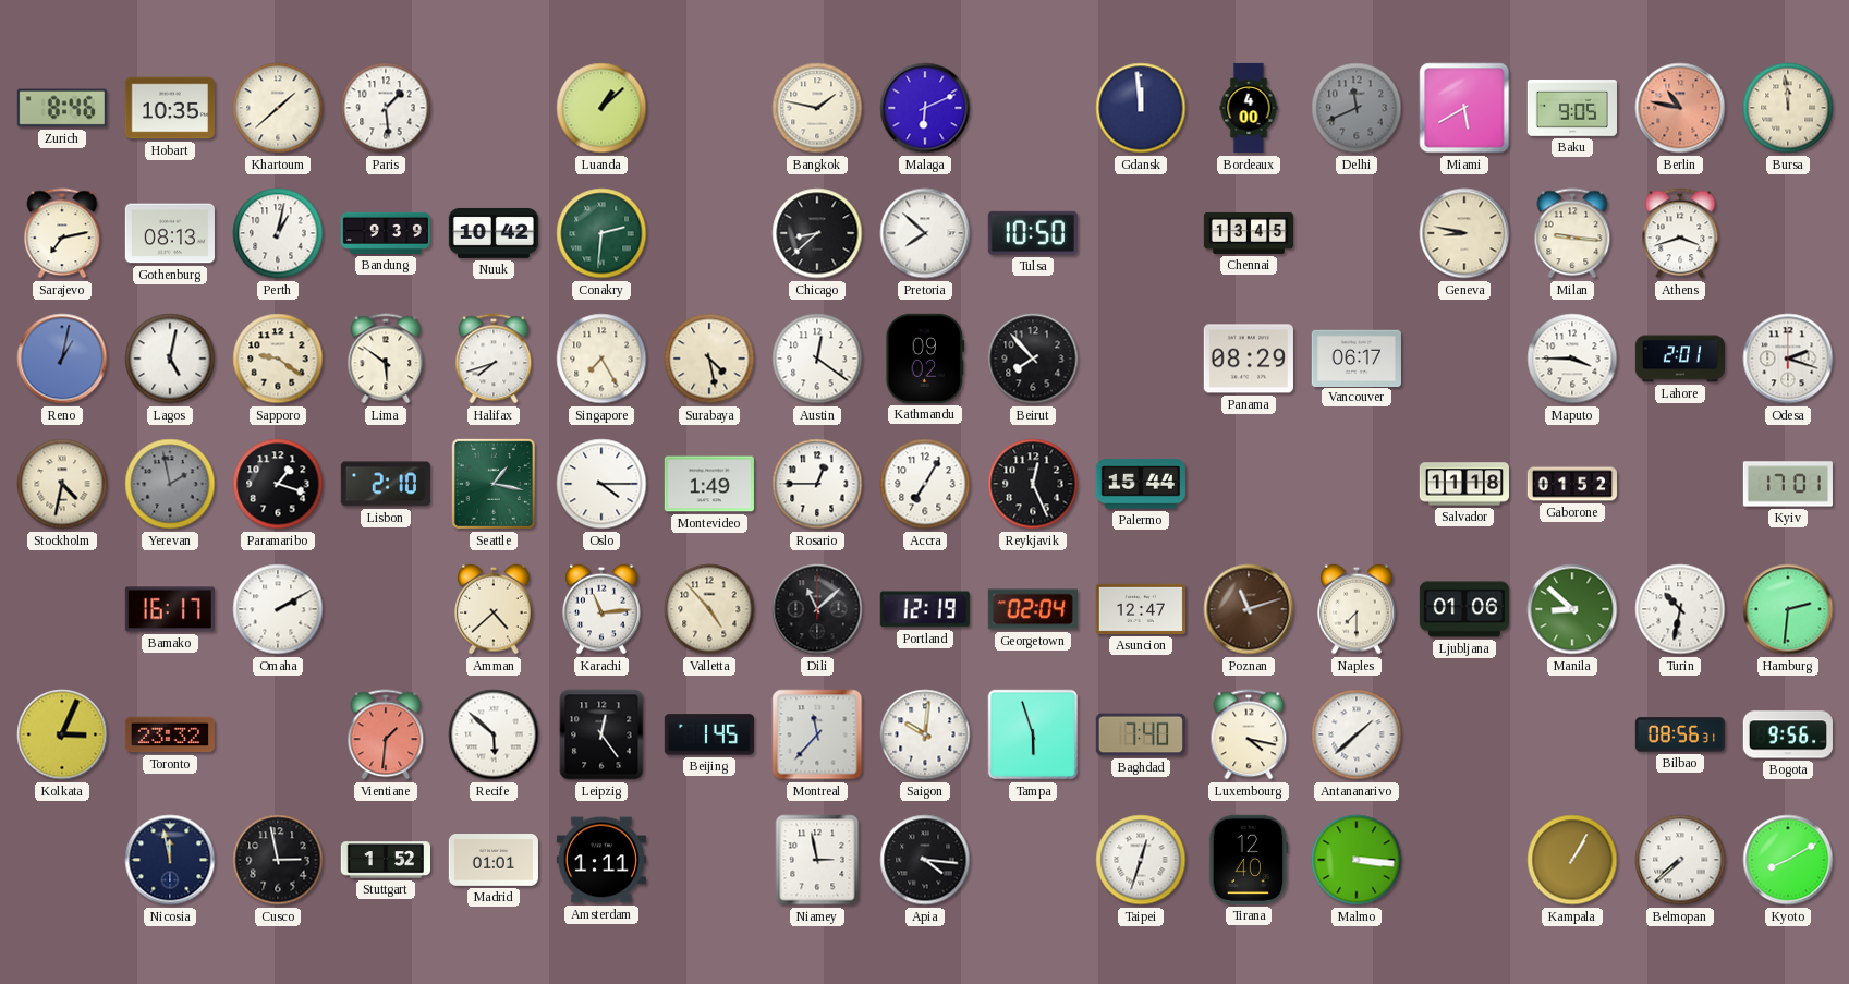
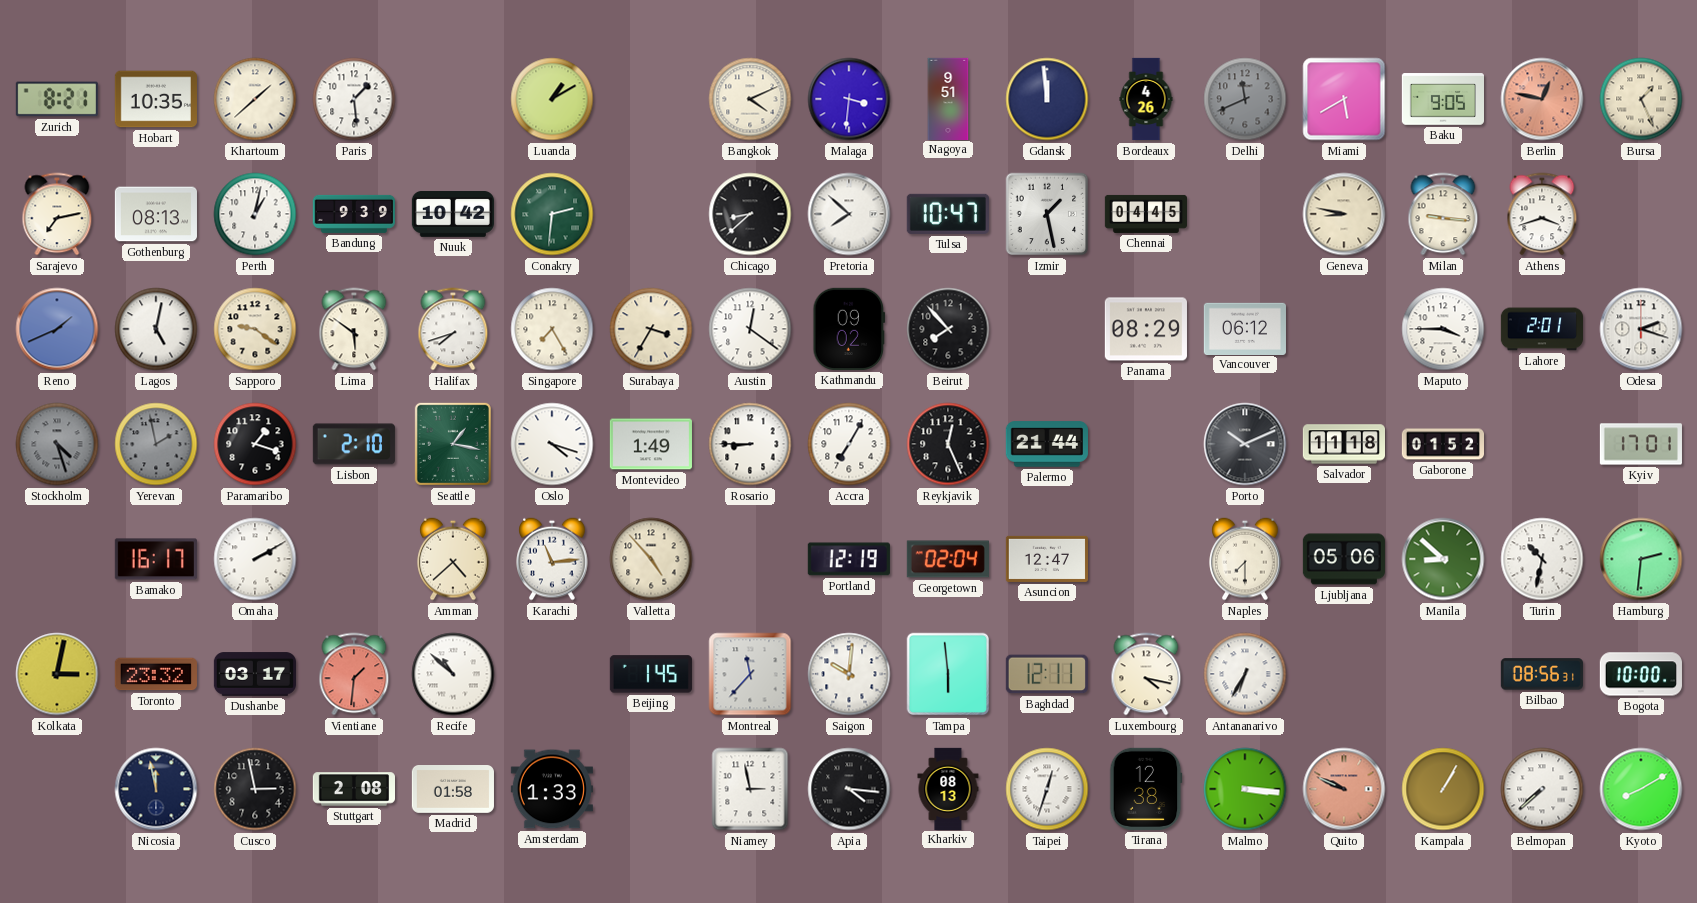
Zurich: 8:46 -> 8:21
Luanda: 1:08 -> 1:10
Bangkok: 1:47 -> 4:11
Malaga: 6:11 -> 3:31
Nagoya: none -> 9:51
Bordeaux: 4:00 -> 4:26
Berlin: 10:47 -> 12:47
Bursa: 11:59 -> 1:26
Tulsa: 10:50 -> 10:47
Izmir: none -> 1:28
Chennai: 13:45 -> 04:45
Reno: 1:02 -> 1:41
Surabaya: 4:28 -> 3:35
Vancouver: 06:17 -> 06:12
Stockholm: 4:32 -> 4:27
Stockholm dial: cream -> grey
Oslo: 4:15 -> 4:18
Rosario: 12:45 -> 8:45
Palermo: 15:44 -> 21:44
Porto: none -> 10:11
Dili: 11:08 -> none
Poznan: 11:12 -> none
Ljubljana: 01:06 -> 05:06
Kolkata: 3:04 -> 3:02
Dushanbe: none -> 03:17
Recife: 5:52 -> 10:52
Leipzig: 12:24 -> none
Tampa: 5:57 -> 5:59
Baghdad: 7:40 -> 12:11
Antananarivo: 1:38 -> 6:35
Bogota: 9:56 -> 10:00
Stuttgart: 1:52 -> 2:08
Madrid: 01:01 -> 01:58
Amsterdam: 1:11 -> 1:33
Kharkiv: none -> 08:13
Tirana: 12:40 -> 12:38
Quito: none -> 9:49
